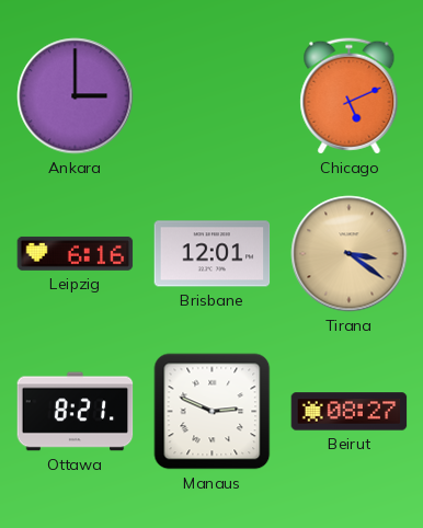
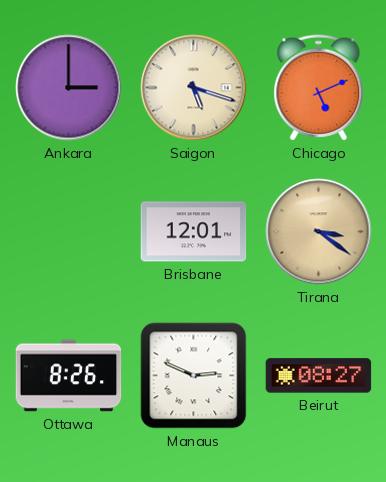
Saigon: none -> 5:18
Leipzig: 6:16 -> none
Ottawa: 8:21 -> 8:26
